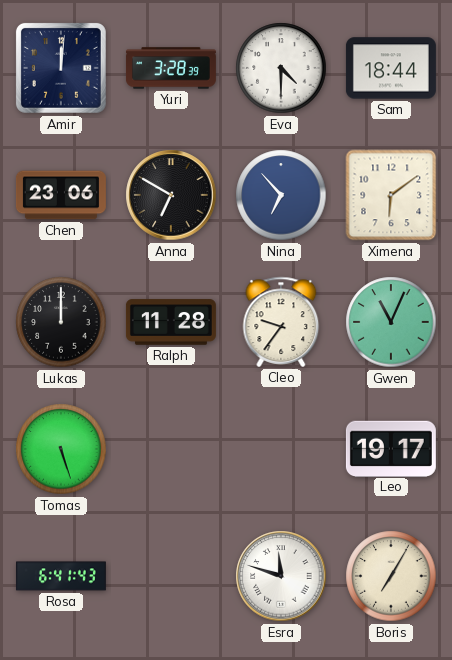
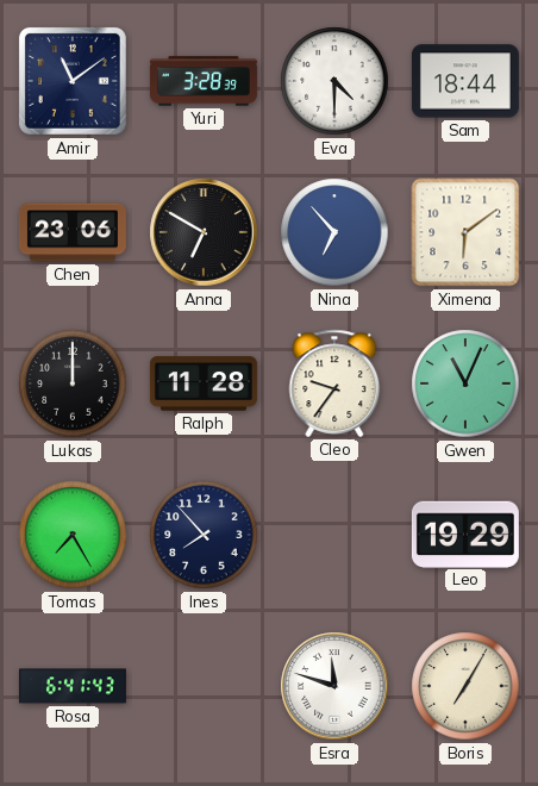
Amir: 12:01 -> 11:09
Tomas: 5:27 -> 7:25
Ines: none -> 7:53
Leo: 19:17 -> 19:29
